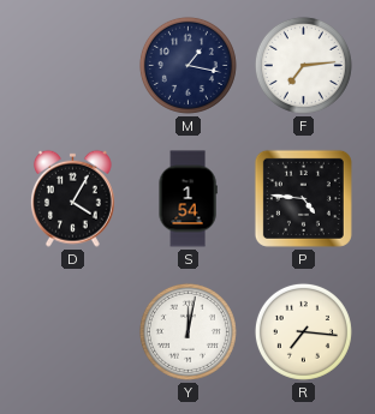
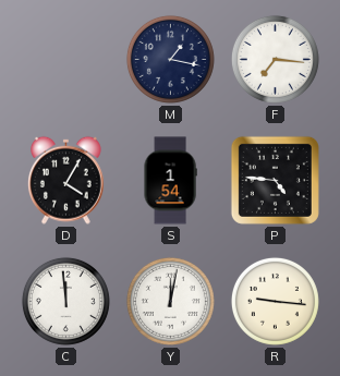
F: 7:14 -> 7:16
C: none -> 11:59
R: 7:16 -> 9:16
